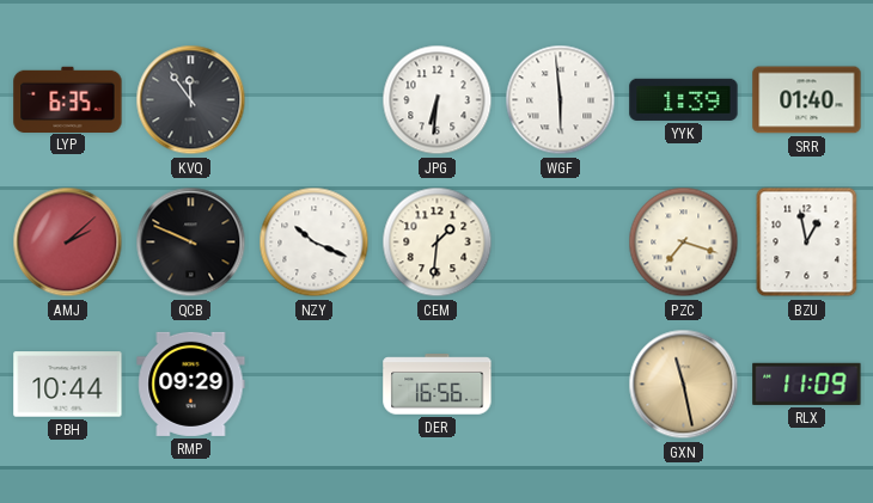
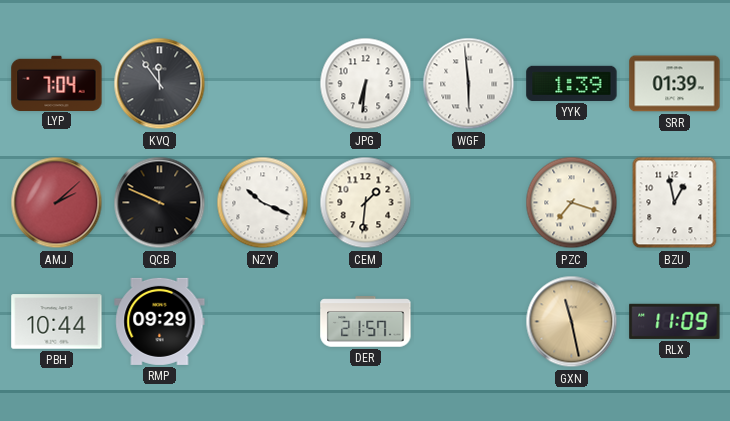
LYP: 6:35 -> 7:04
SRR: 01:40 -> 01:39
DER: 16:56 -> 21:57
